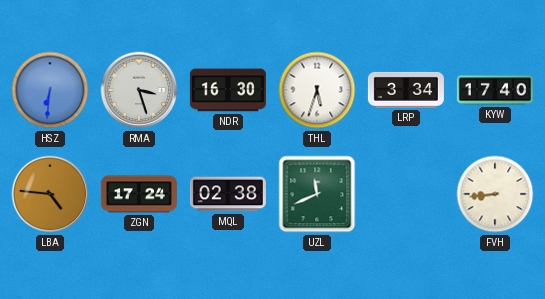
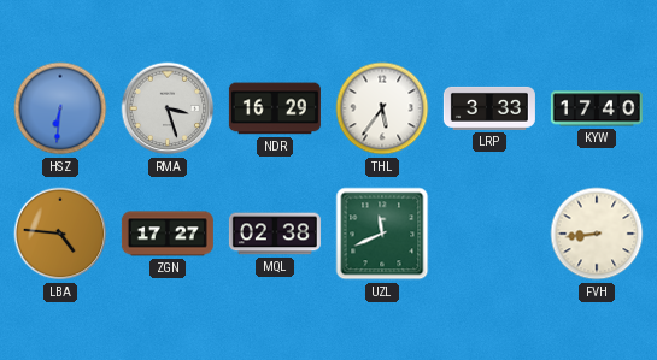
NDR: 16:30 -> 16:29
THL: 5:33 -> 5:36
LRP: 3:34 -> 3:33
ZGN: 17:24 -> 17:27
